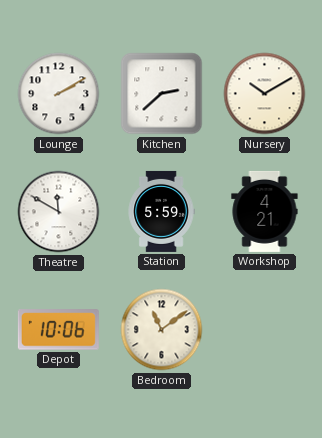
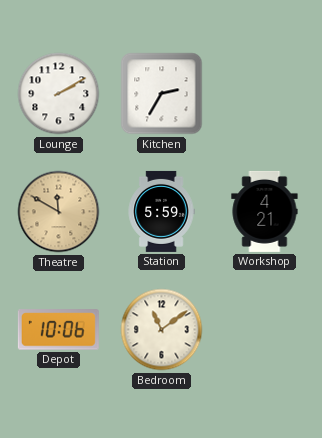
Kitchen: 2:38 -> 2:35
Nursery: 10:10 -> none
Theatre dial: white -> champagne
